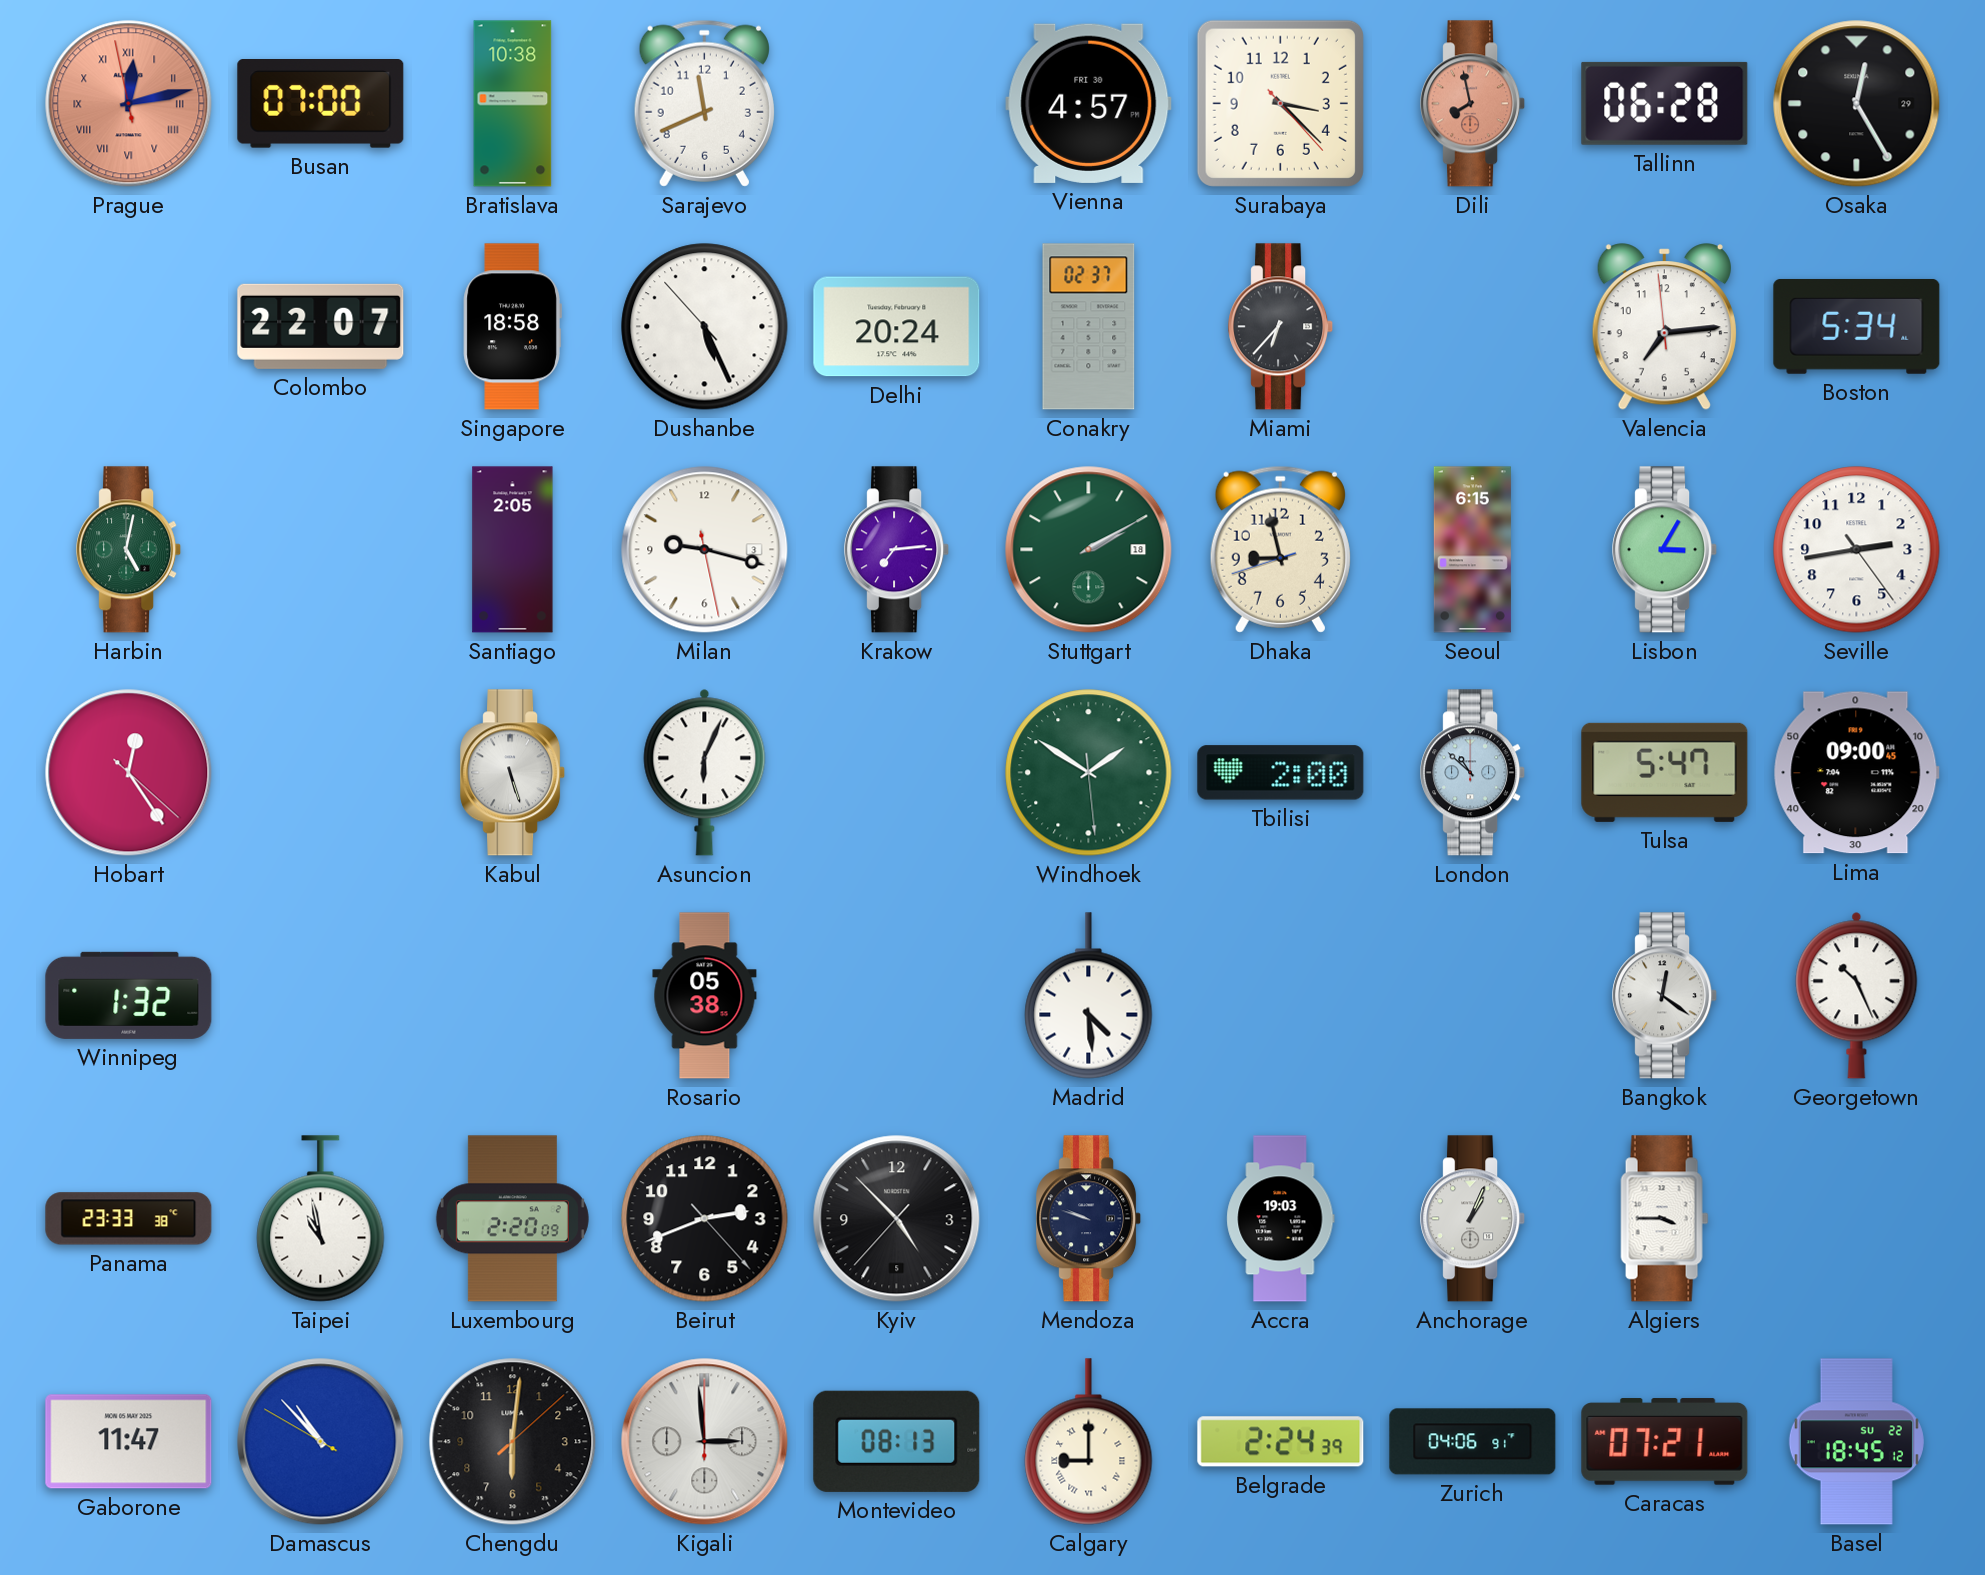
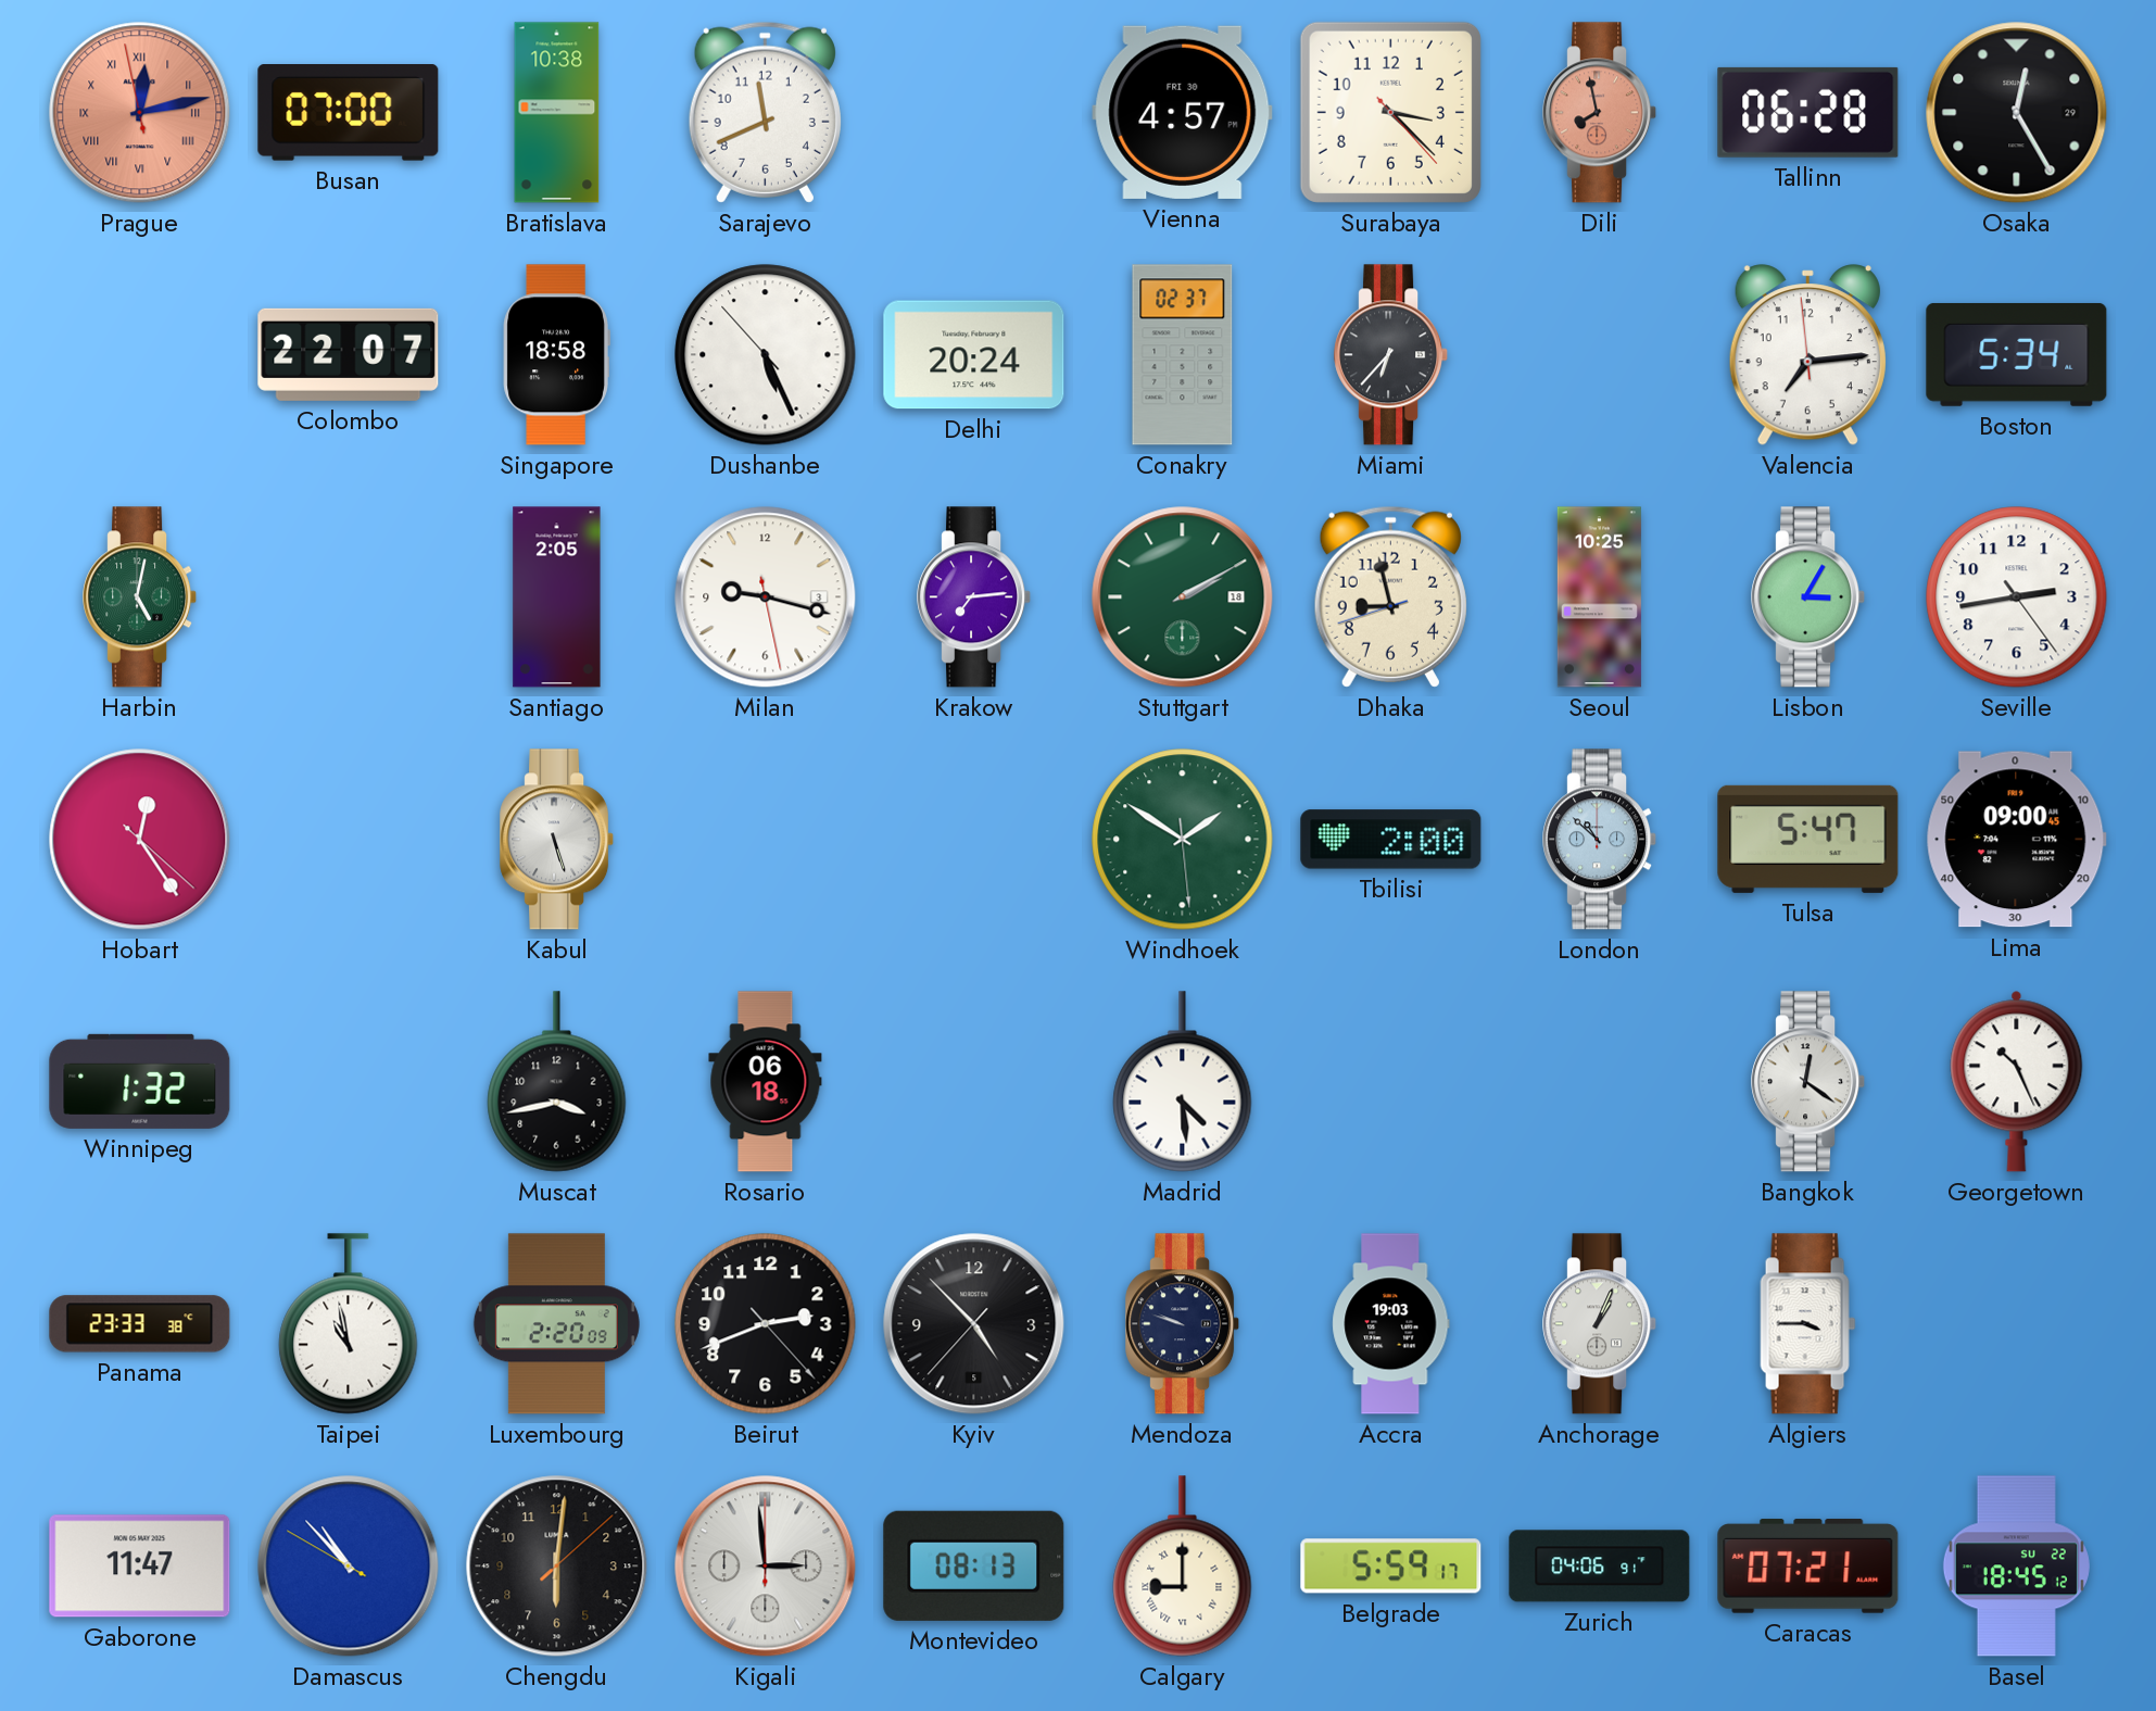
Seoul: 6:15 -> 10:25
Asuncion: 6:04 -> none
Muscat: none -> 3:43
Rosario: 05:38 -> 06:18
Belgrade: 2:24 -> 5:59
